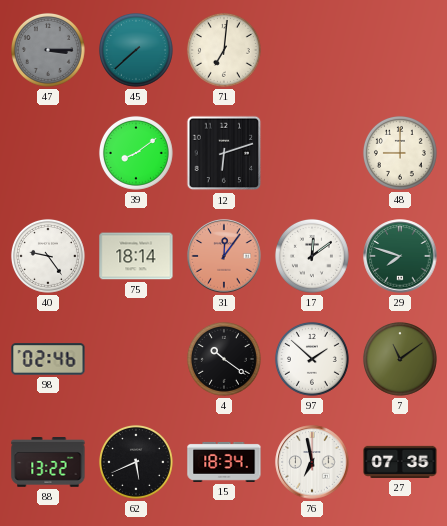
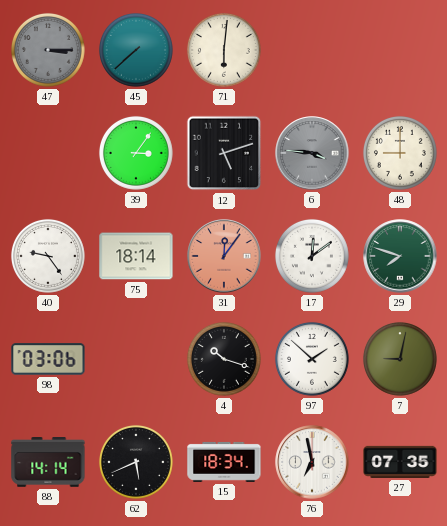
71: 7:01 -> 6:01
39: 8:09 -> 3:06
12: 6:12 -> 5:12
6: none -> 3:46
98: 02:46 -> 03:06
4: 10:21 -> 10:18
7: 11:09 -> 9:02
88: 13:22 -> 14:14
